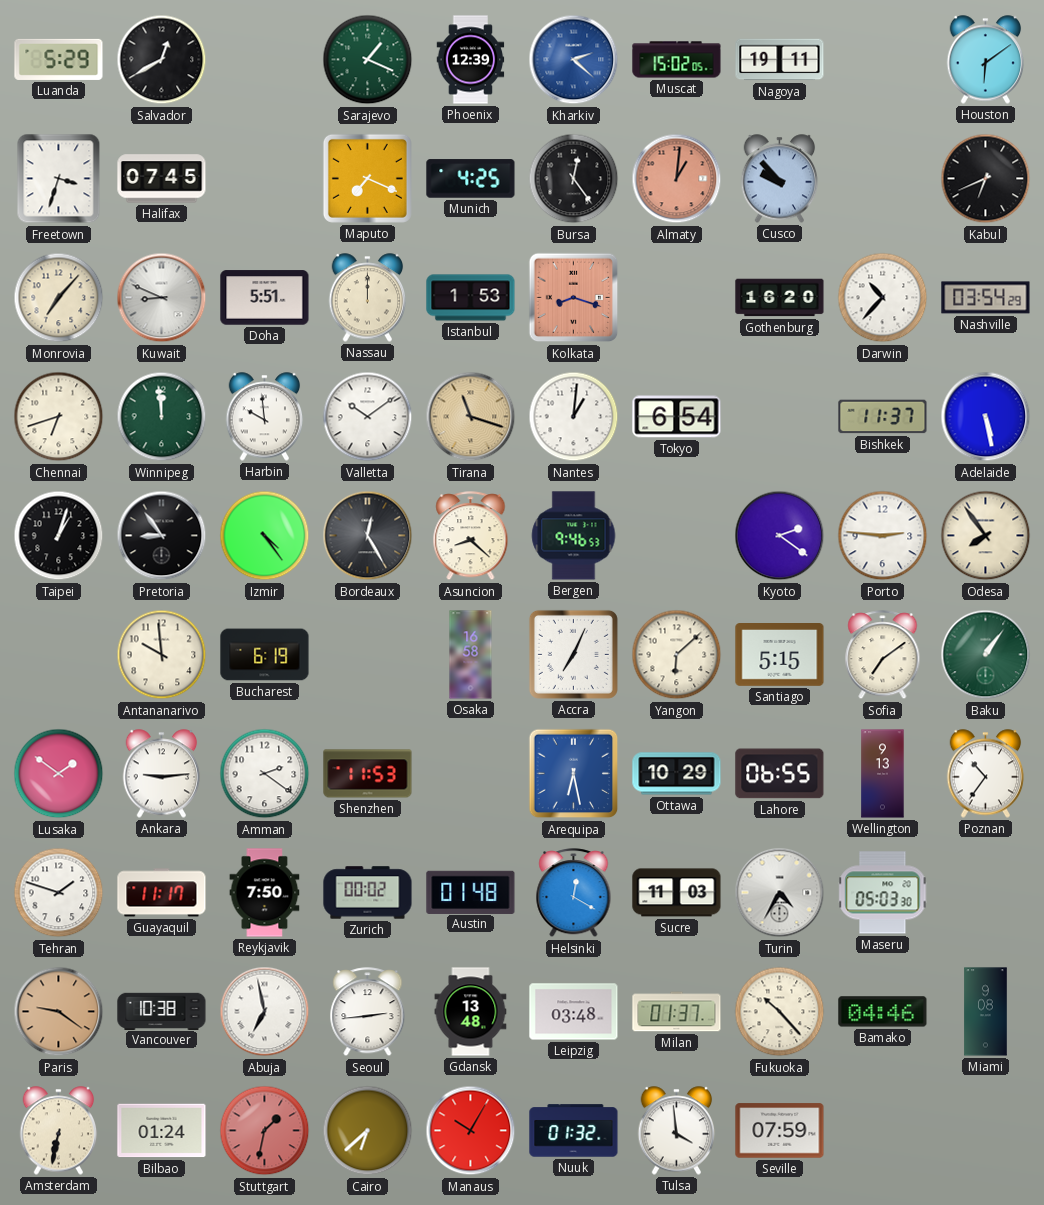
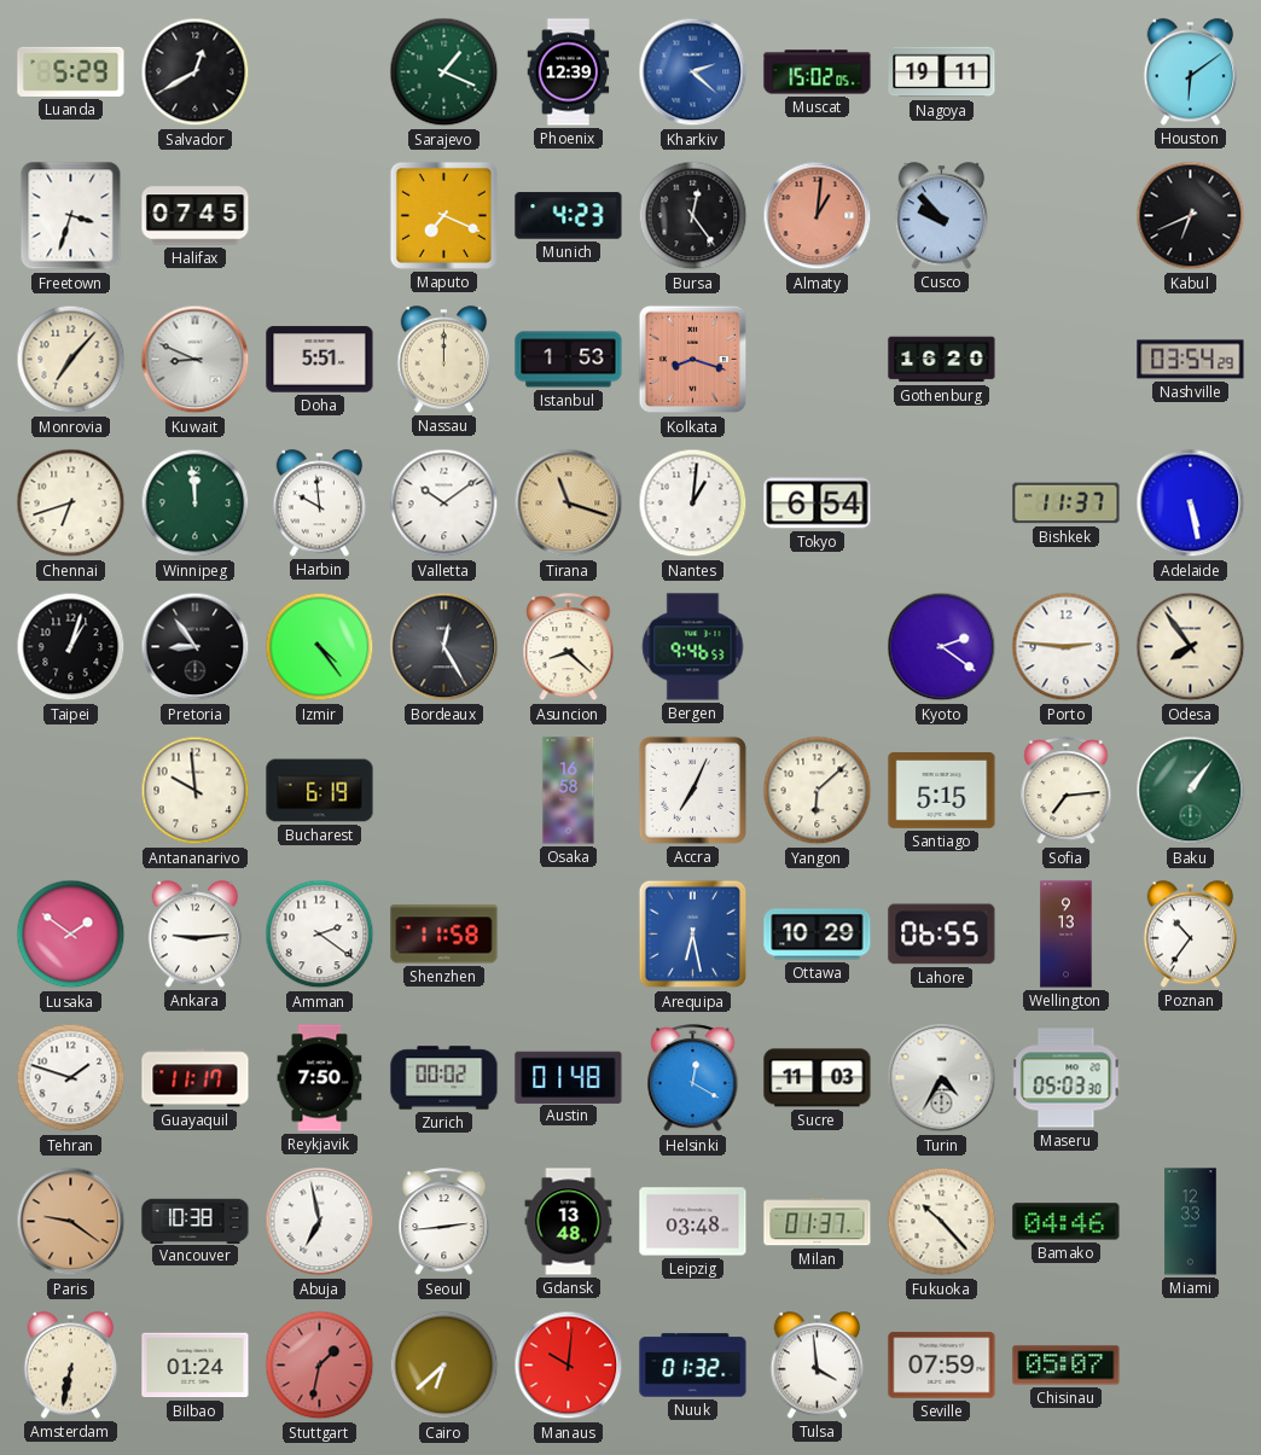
Munich: 4:25 -> 4:23
Darwin: 10:37 -> none
Sofia: 7:09 -> 7:14
Shenzhen: 11:53 -> 11:58
Miami: 9:08 -> 12:33
Manaus: 10:05 -> 10:01
Chisinau: none -> 05:07
